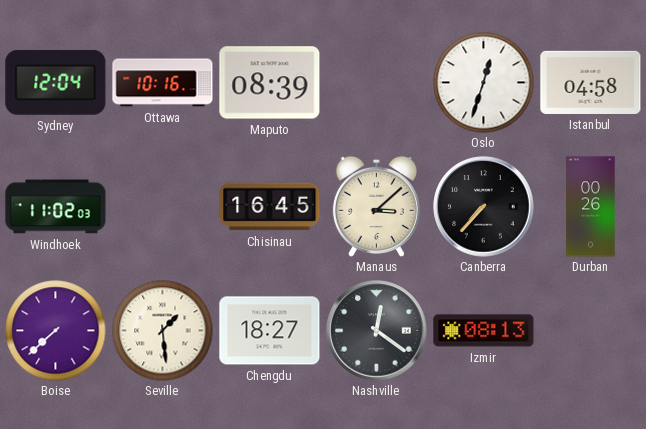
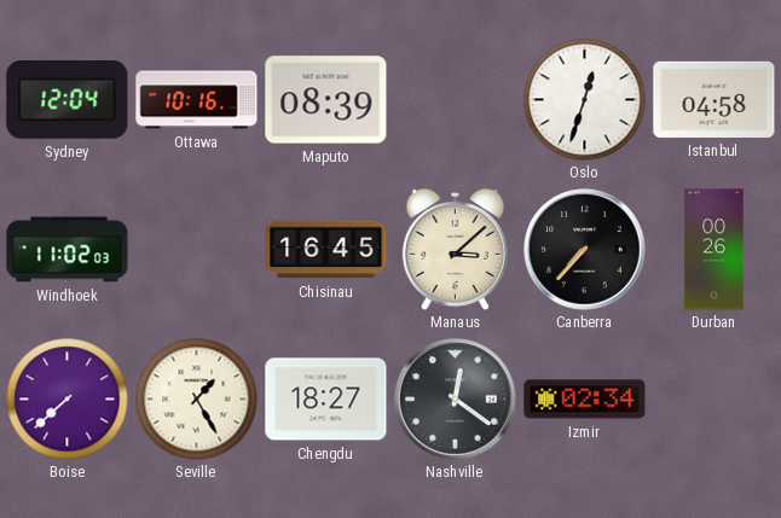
Seville: 1:29 -> 1:25
Izmir: 08:13 -> 02:34
